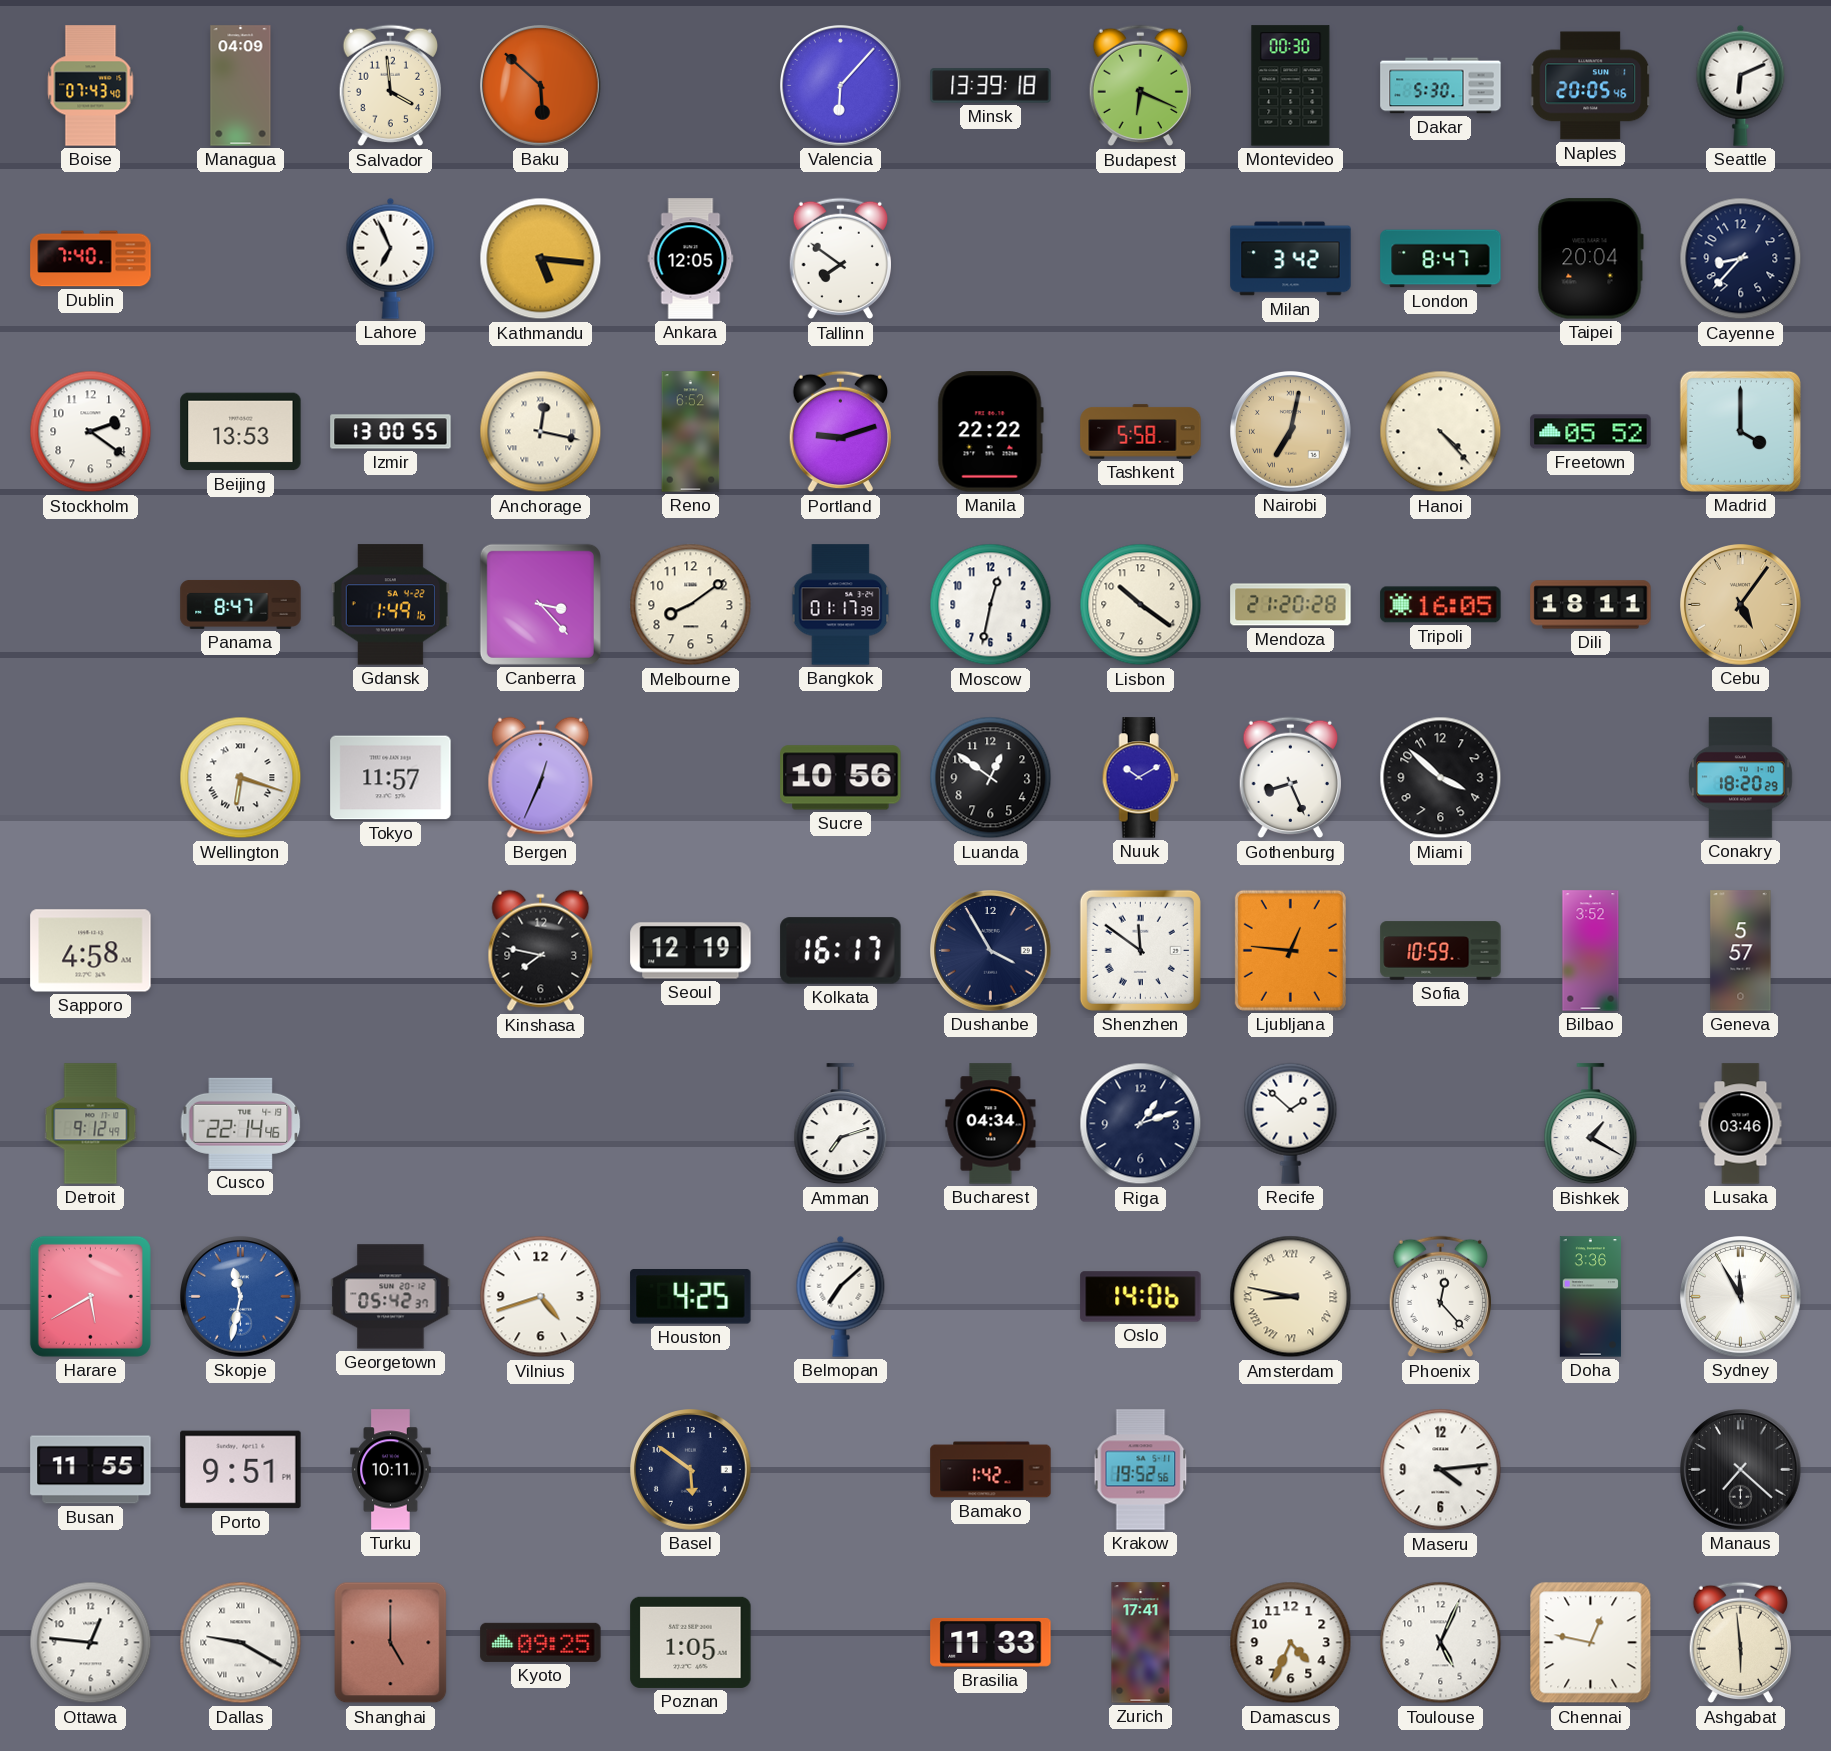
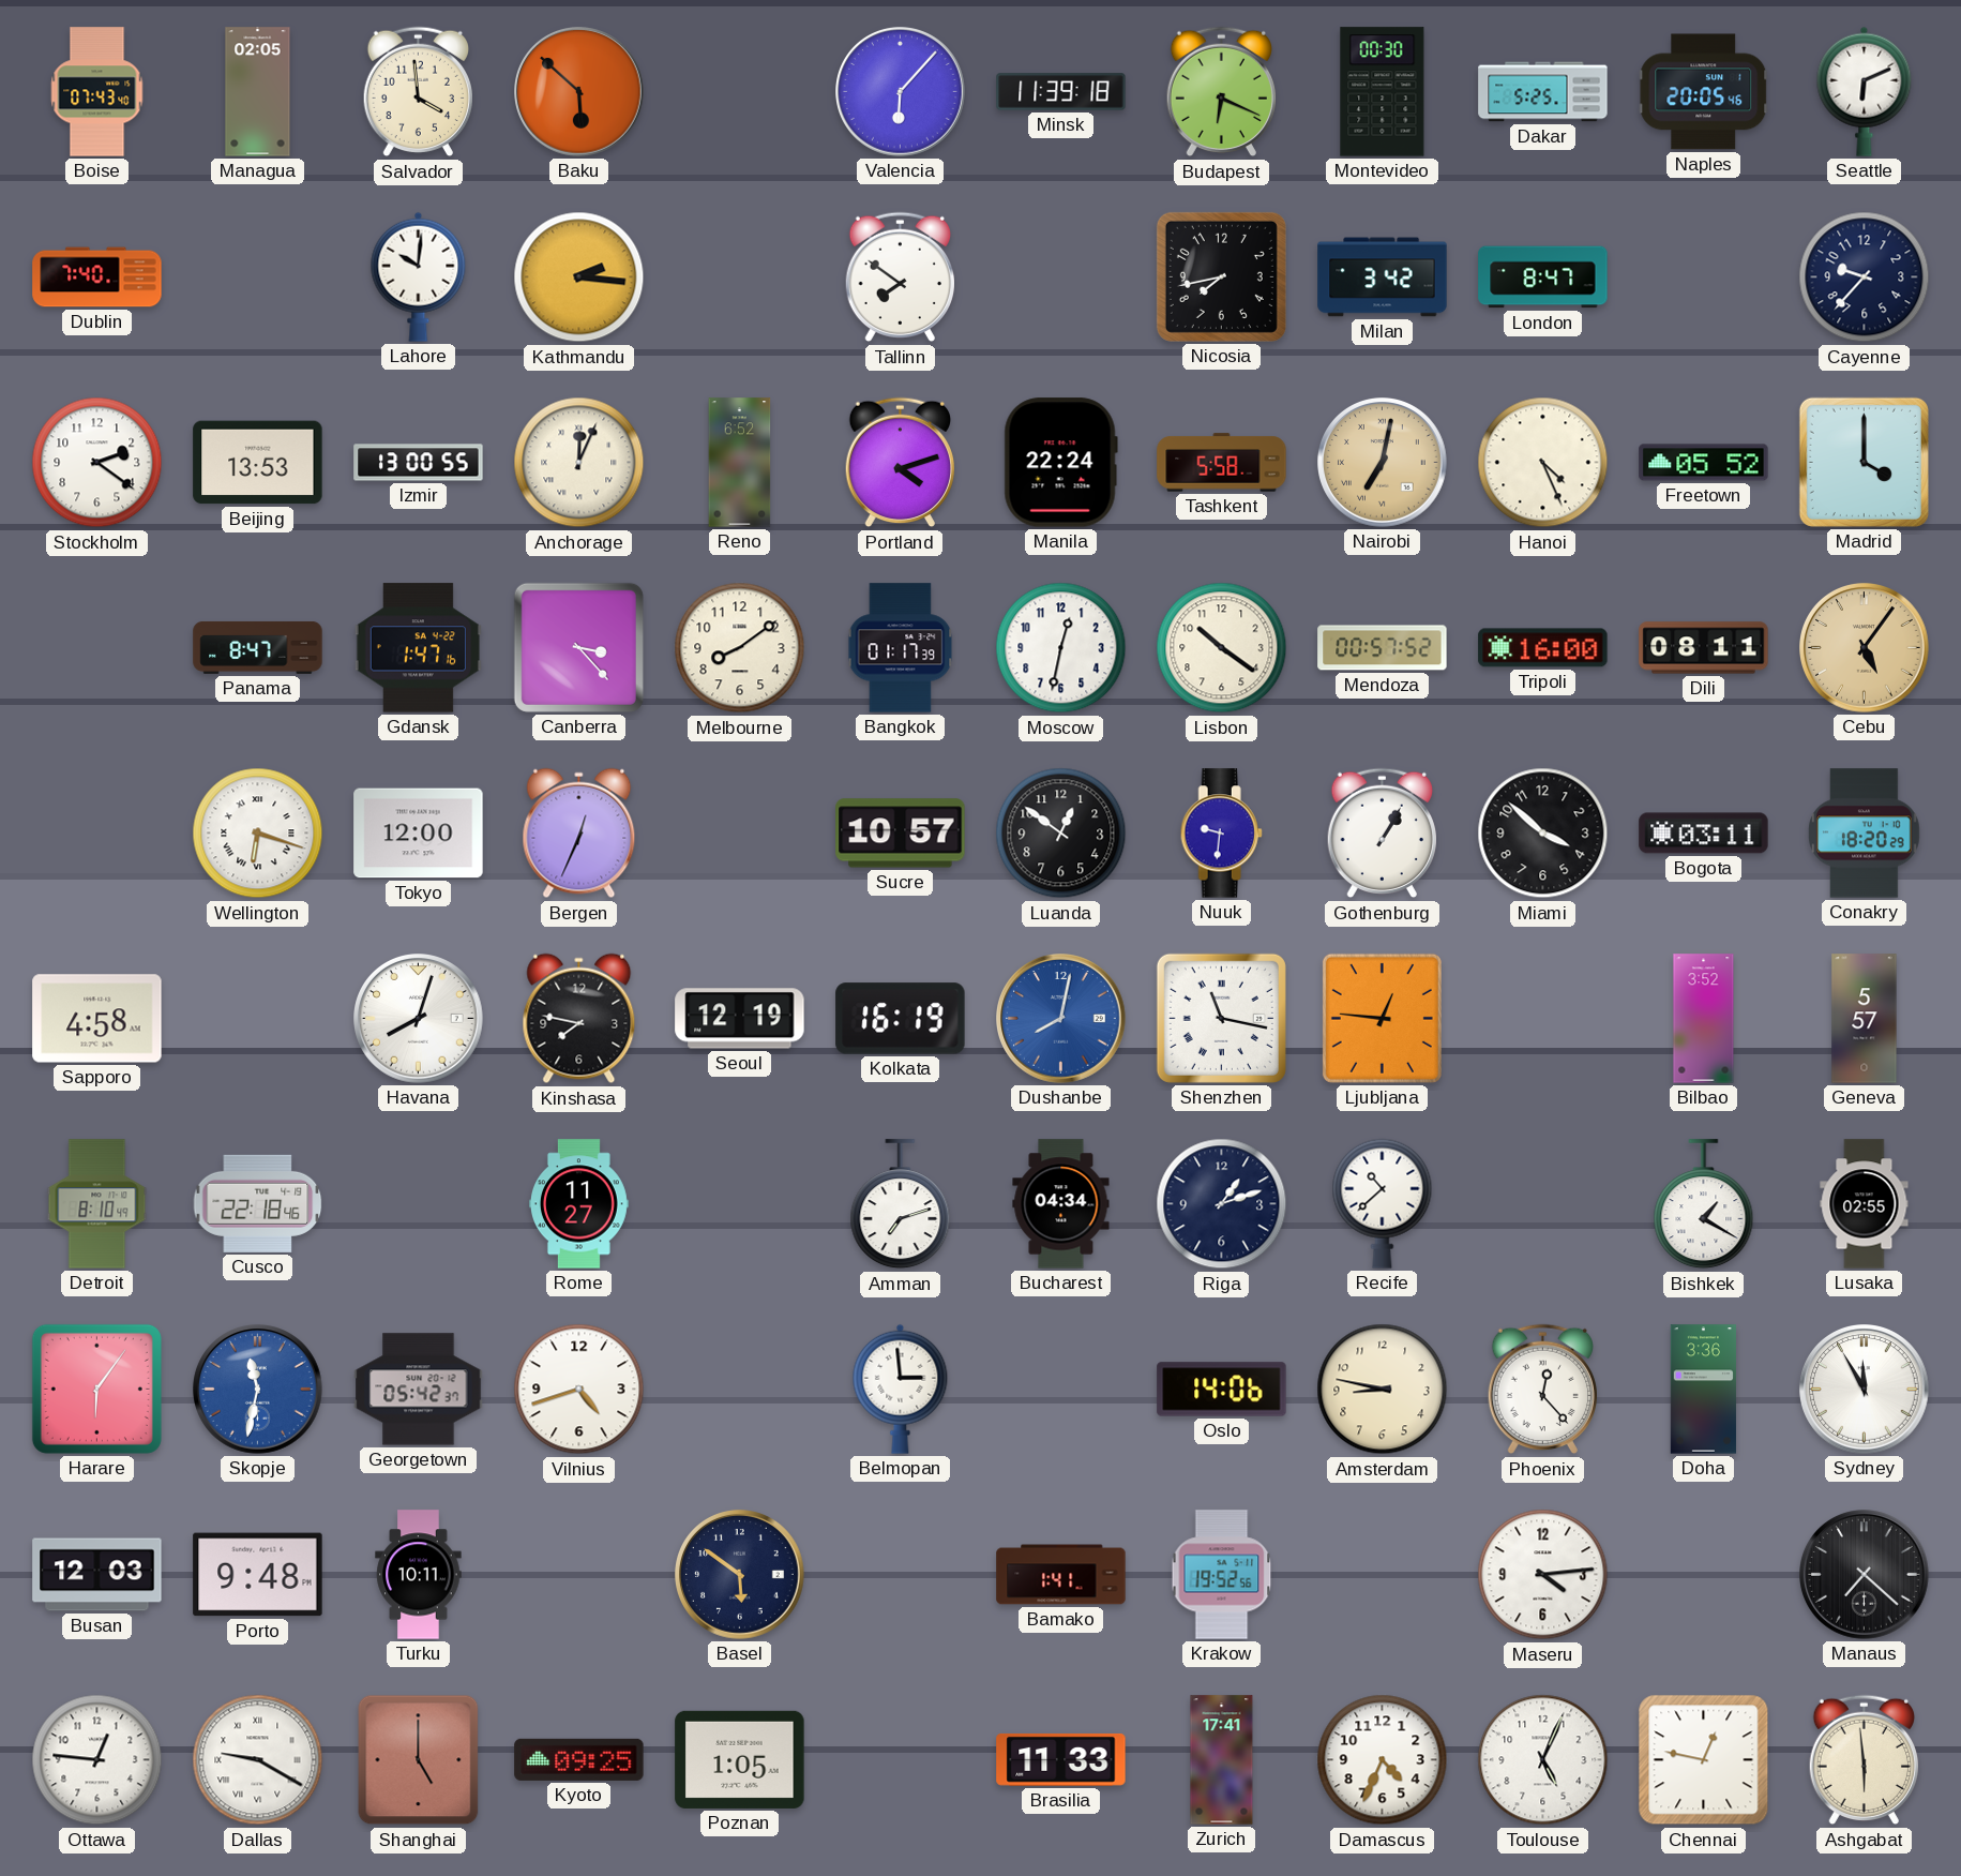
Managua: 04:09 -> 02:05
Minsk: 13:39 -> 11:39
Dakar: 5:30 -> 5:25
Lahore: 6:56 -> 10:01
Kathmandu: 5:16 -> 2:16
Ankara: 12:05 -> none
Nicosia: none -> 7:43
Taipei: 20:04 -> none
Cayenne: 8:37 -> 9:37
Anchorage: 12:17 -> 12:04
Portland: 9:12 -> 4:12
Manila: 22:22 -> 22:24
Hanoi: 4:23 -> 4:26
Gdansk: 1:49 -> 1:47
Mendoza: 21:20 -> 00:57
Tripoli: 16:05 -> 16:00
Dili: 18:11 -> 08:11
Tokyo: 11:57 -> 12:00
Sucre: 10:56 -> 10:57
Nuuk: 10:10 -> 9:31
Gothenburg: 8:26 -> 1:05
Bogota: none -> 03:11
Havana: none -> 8:03
Kolkata: 16:17 -> 16:19
Dushanbe: 3:55 -> 8:02
Dushanbe dial: navy -> blue
Shenzhen: 11:51 -> 11:17
Sofia: 10:59 -> none
Detroit: 9:12 -> 8:10
Cusco: 22:14 -> 22:18
Rome: none -> 11:27
Recife: 1:52 -> 10:38
Lusaka: 03:46 -> 02:55
Harare: 5:40 -> 6:06
Houston: 4:25 -> none
Belmopan: 7:08 -> 2:59
Amsterdam numerals: Roman -> Arabic
Busan: 11:55 -> 12:03
Porto: 9:51 -> 9:48
Bamako: 1:42 -> 1:41
